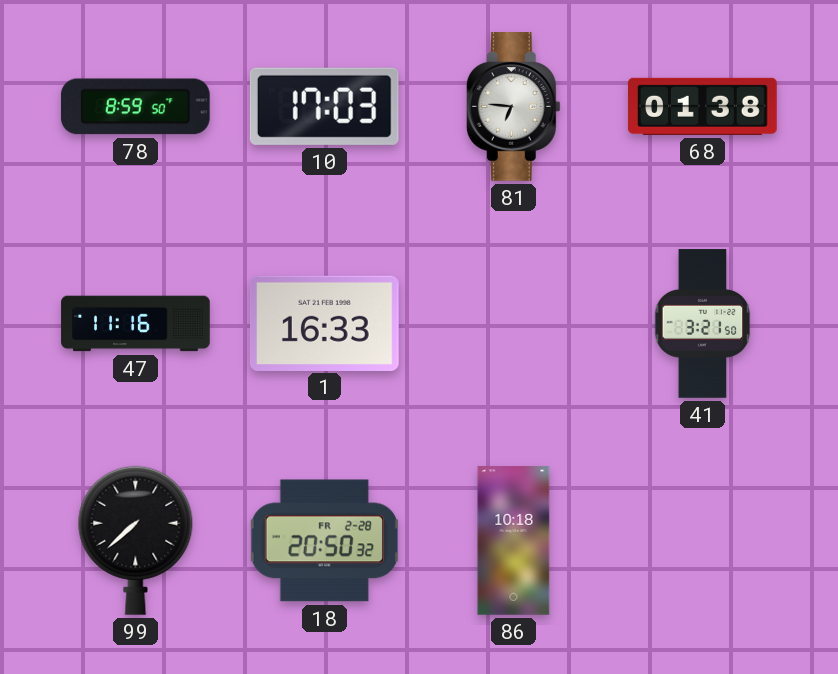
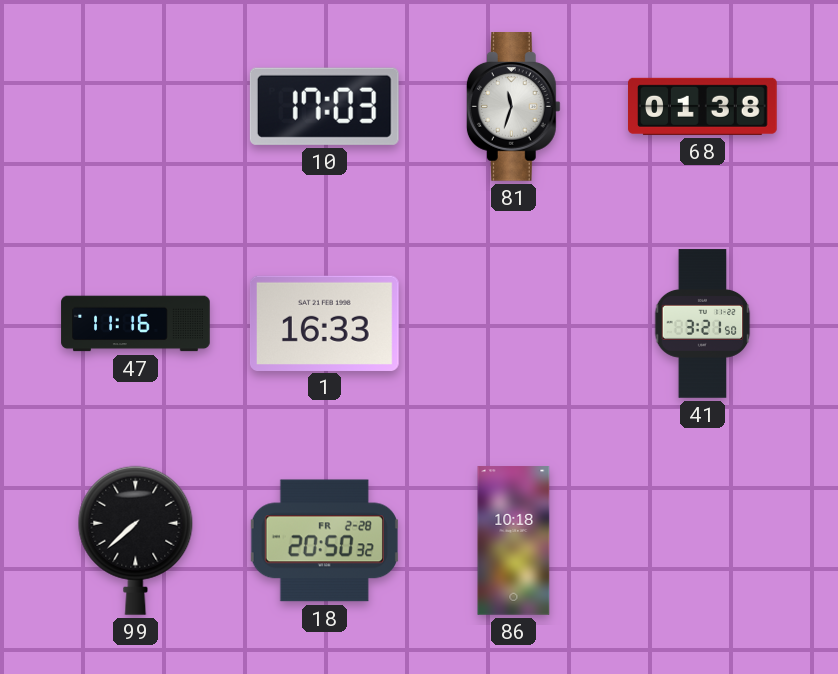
78: 8:59 -> none
81: 6:46 -> 11:33
